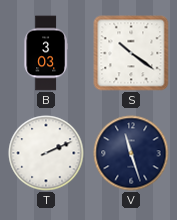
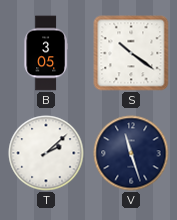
B: 3:03 -> 3:05
T: 2:11 -> 2:08
